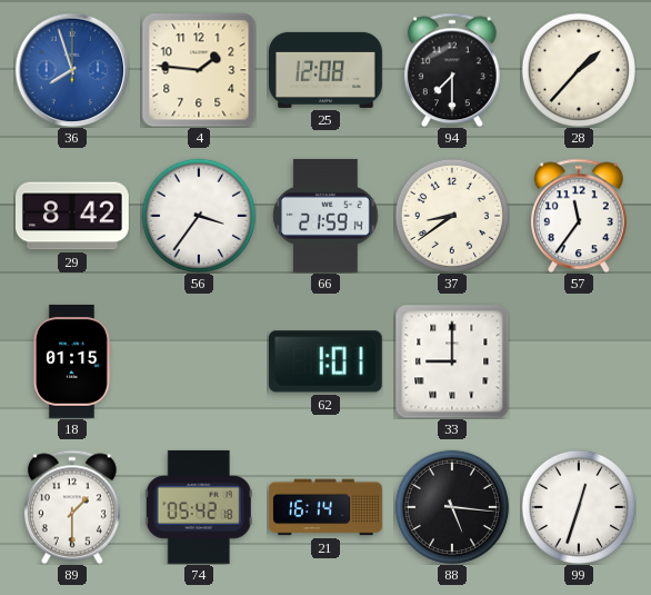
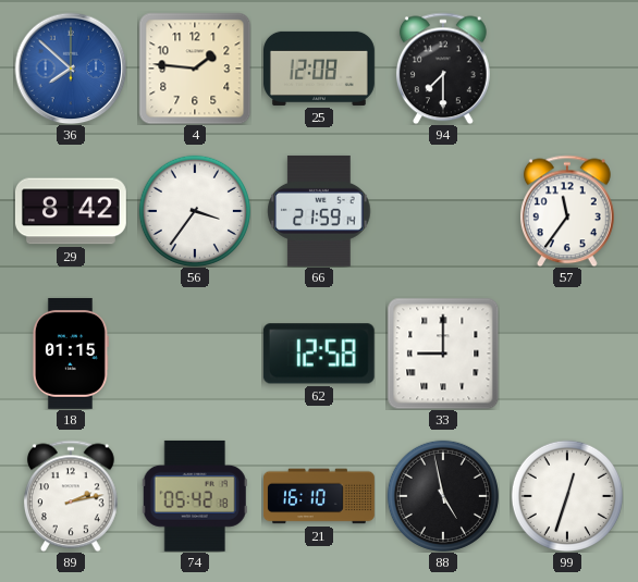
36: 7:57 -> 7:52
28: 1:37 -> none
37: 8:39 -> none
62: 1:01 -> 12:58
89: 1:30 -> 2:13
21: 16:14 -> 16:10
88: 5:16 -> 4:58
